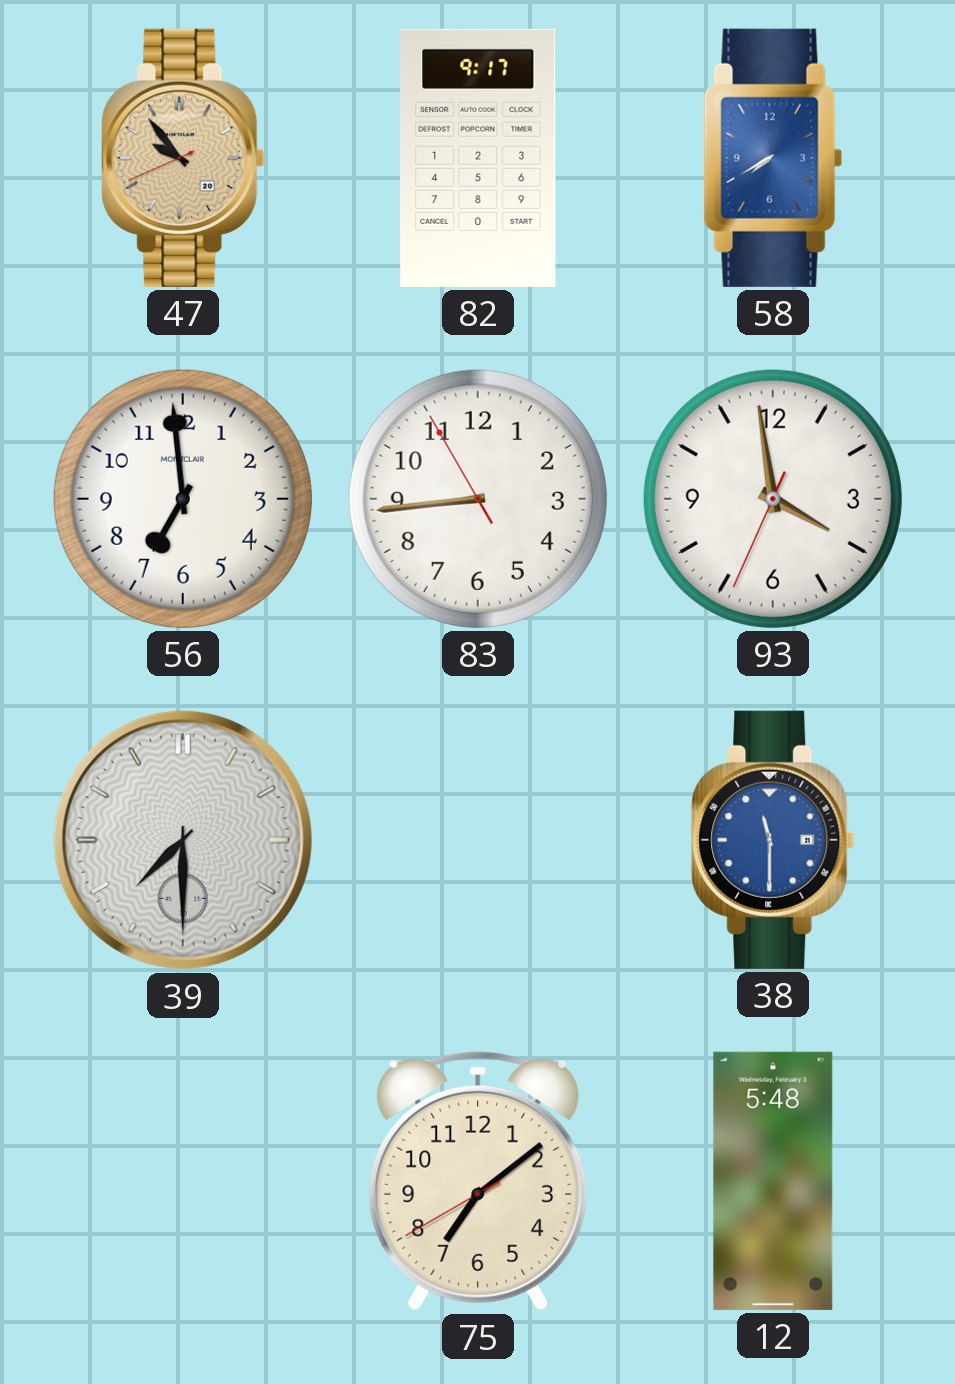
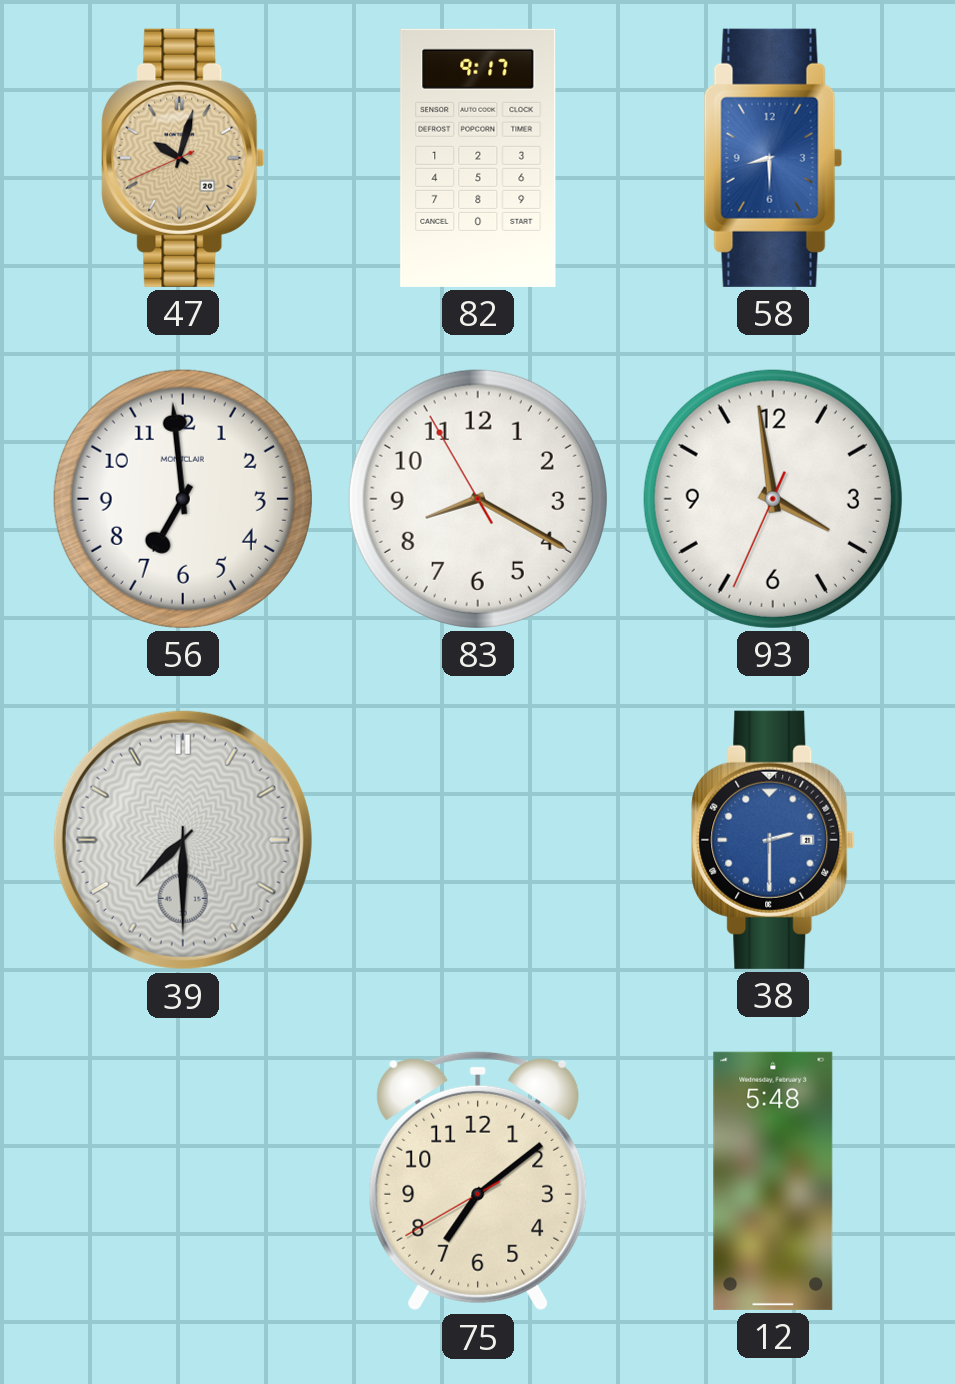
47: 9:53 -> 10:02
58: 7:40 -> 8:30
83: 8:43 -> 8:19
38: 11:30 -> 2:30
